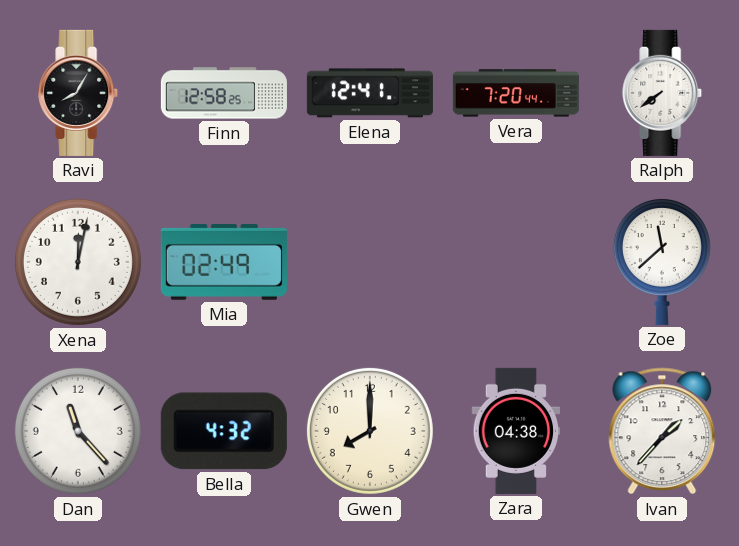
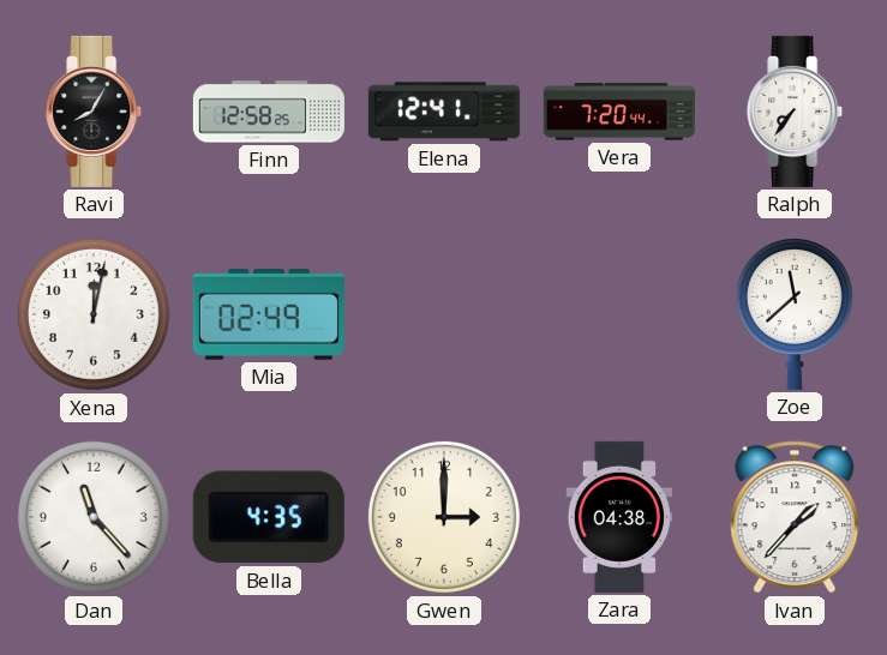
Ralph: 7:39 -> 7:36
Bella: 4:32 -> 4:35
Gwen: 8:00 -> 3:00
